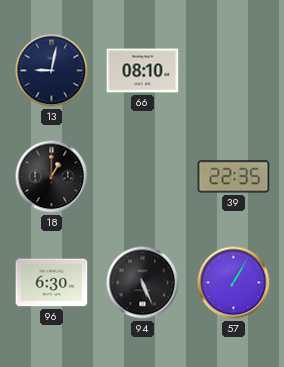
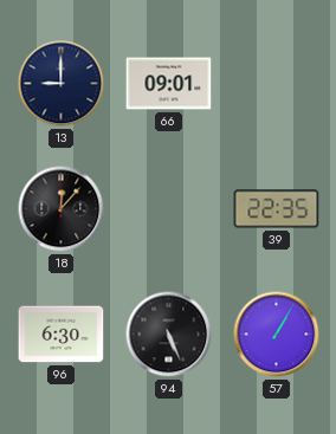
13: 9:02 -> 9:00
66: 08:10 -> 09:01
18: 1:00 -> 12:07
